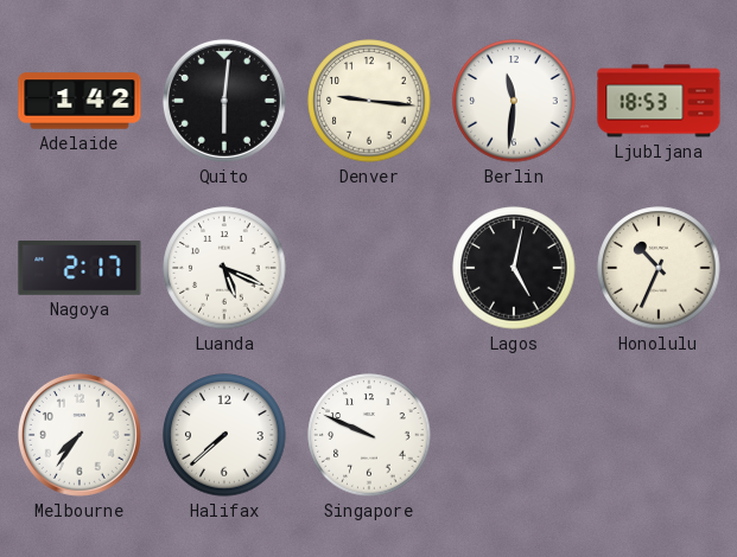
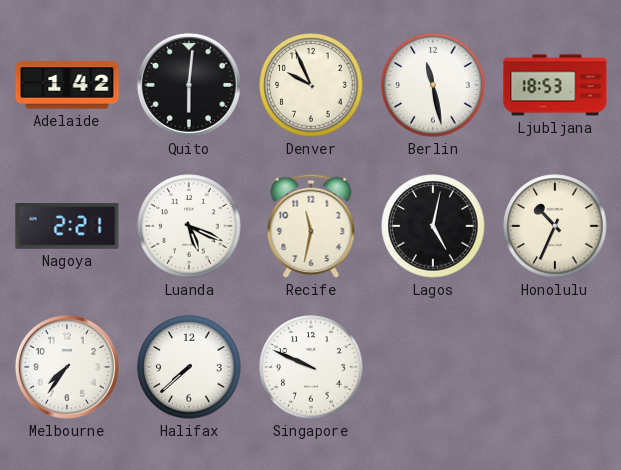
Denver: 9:16 -> 9:56
Berlin: 11:31 -> 11:28
Nagoya: 2:17 -> 2:21
Recife: none -> 11:32
